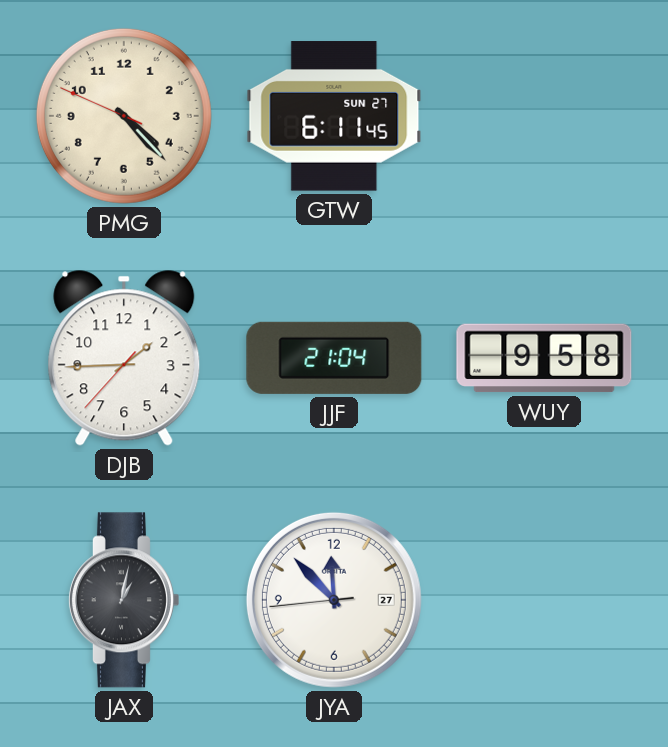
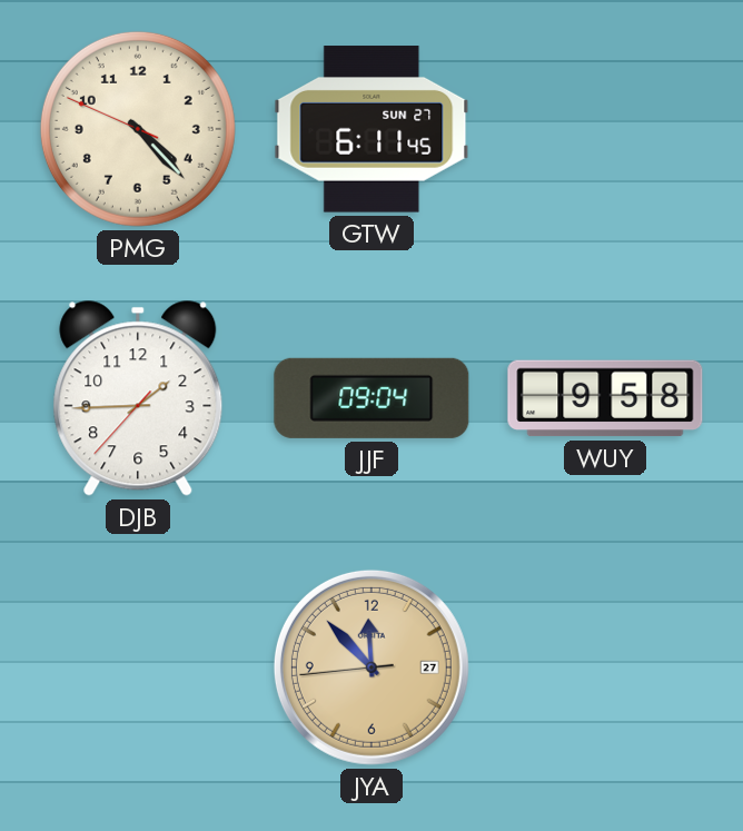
JJF: 21:04 -> 09:04
JAX: 1:02 -> none
JYA dial: white -> champagne
